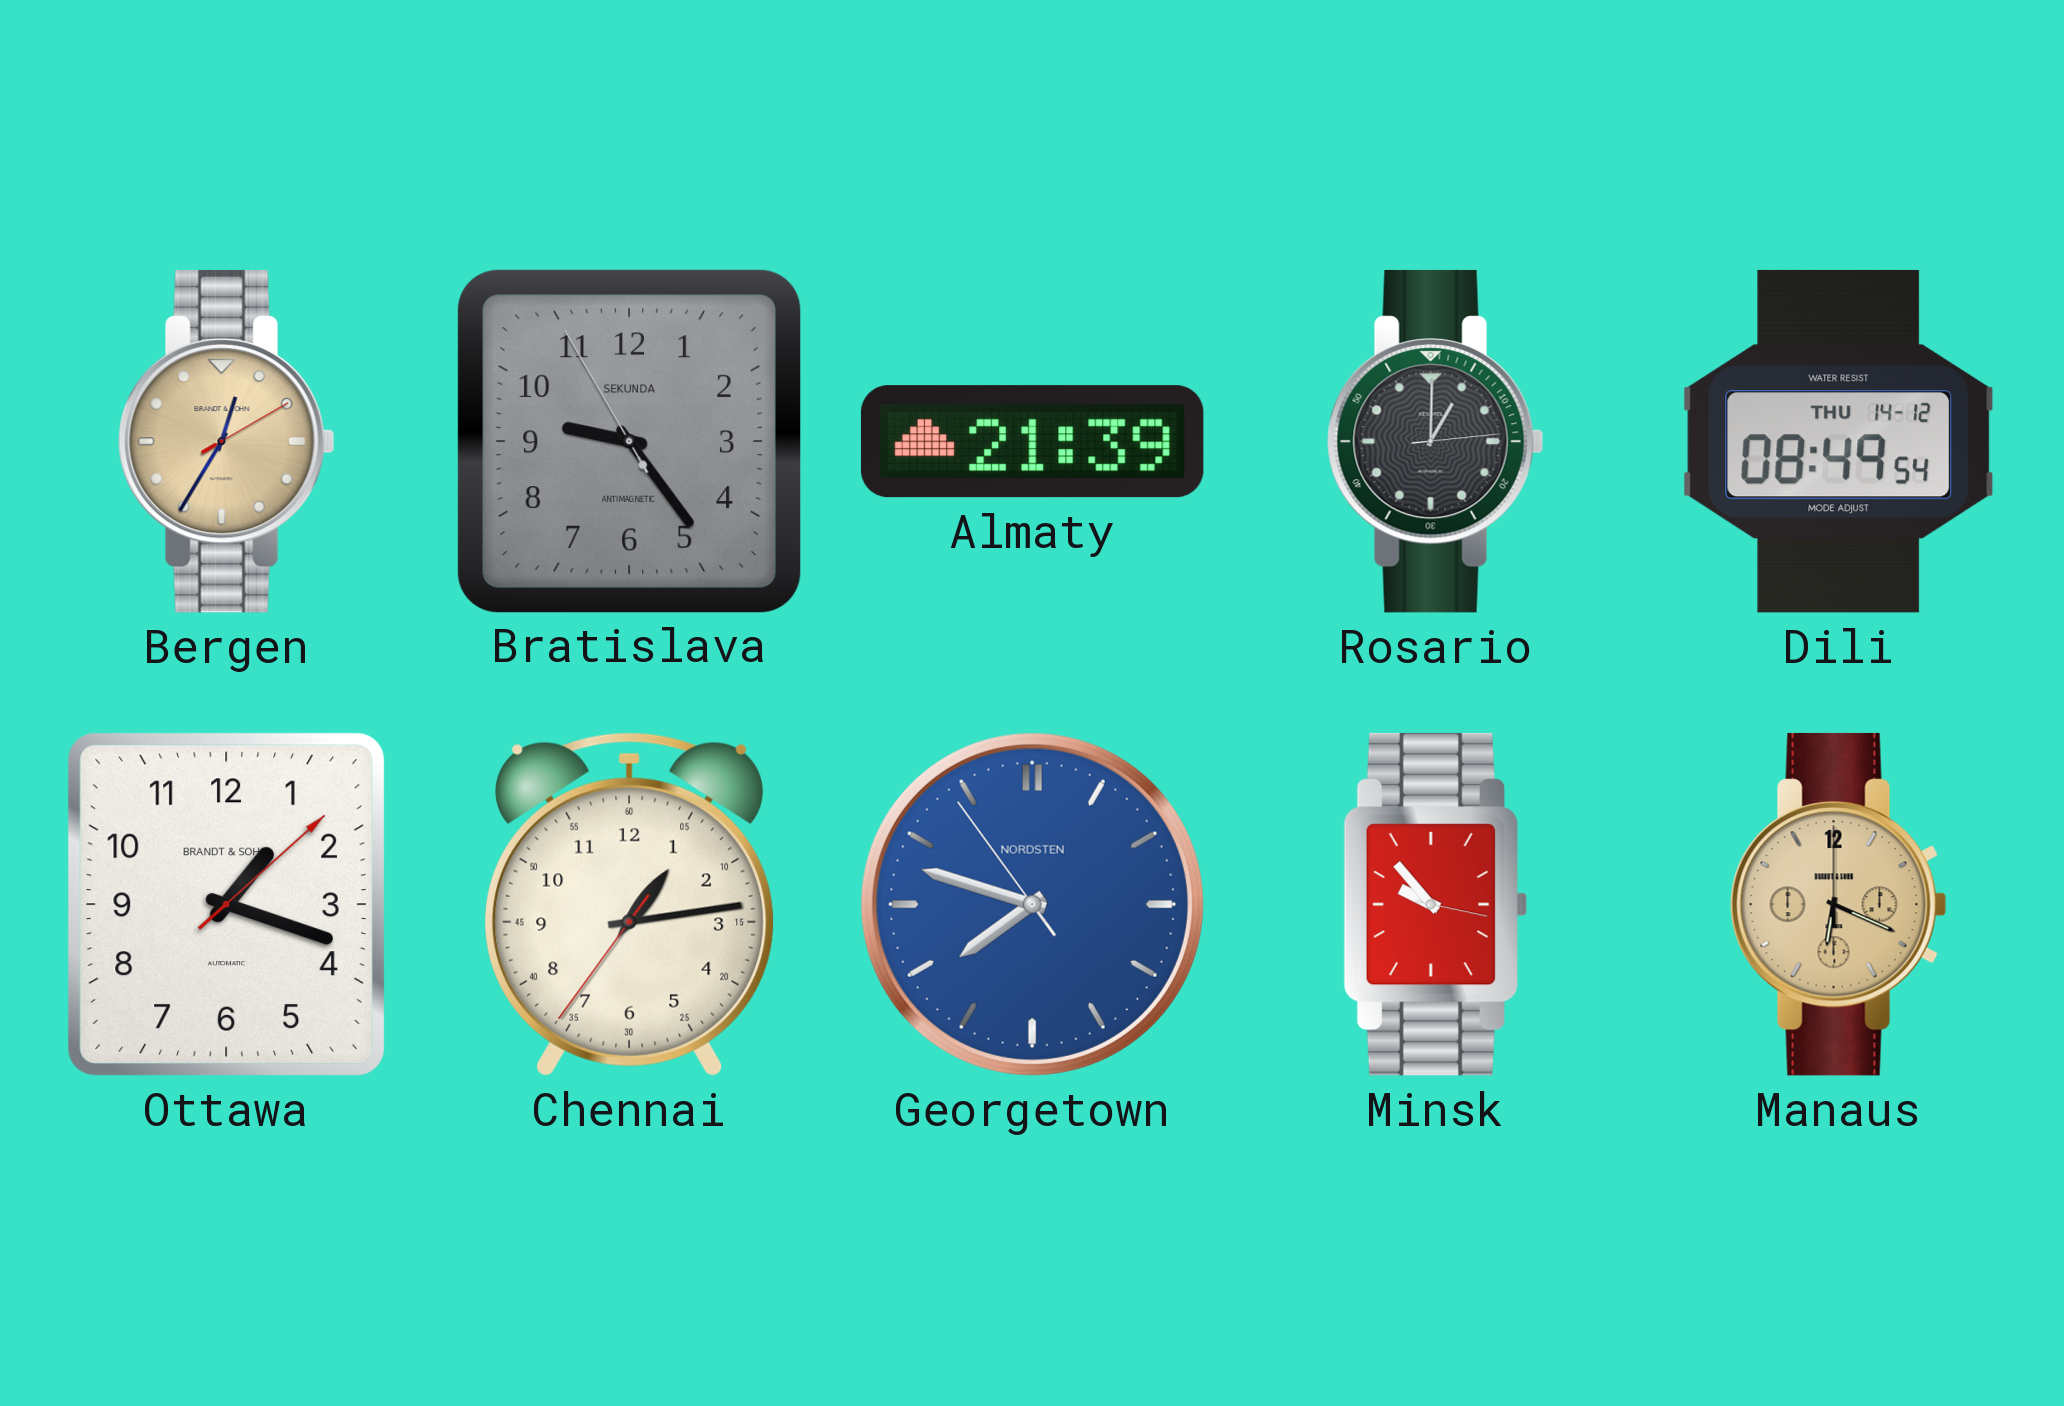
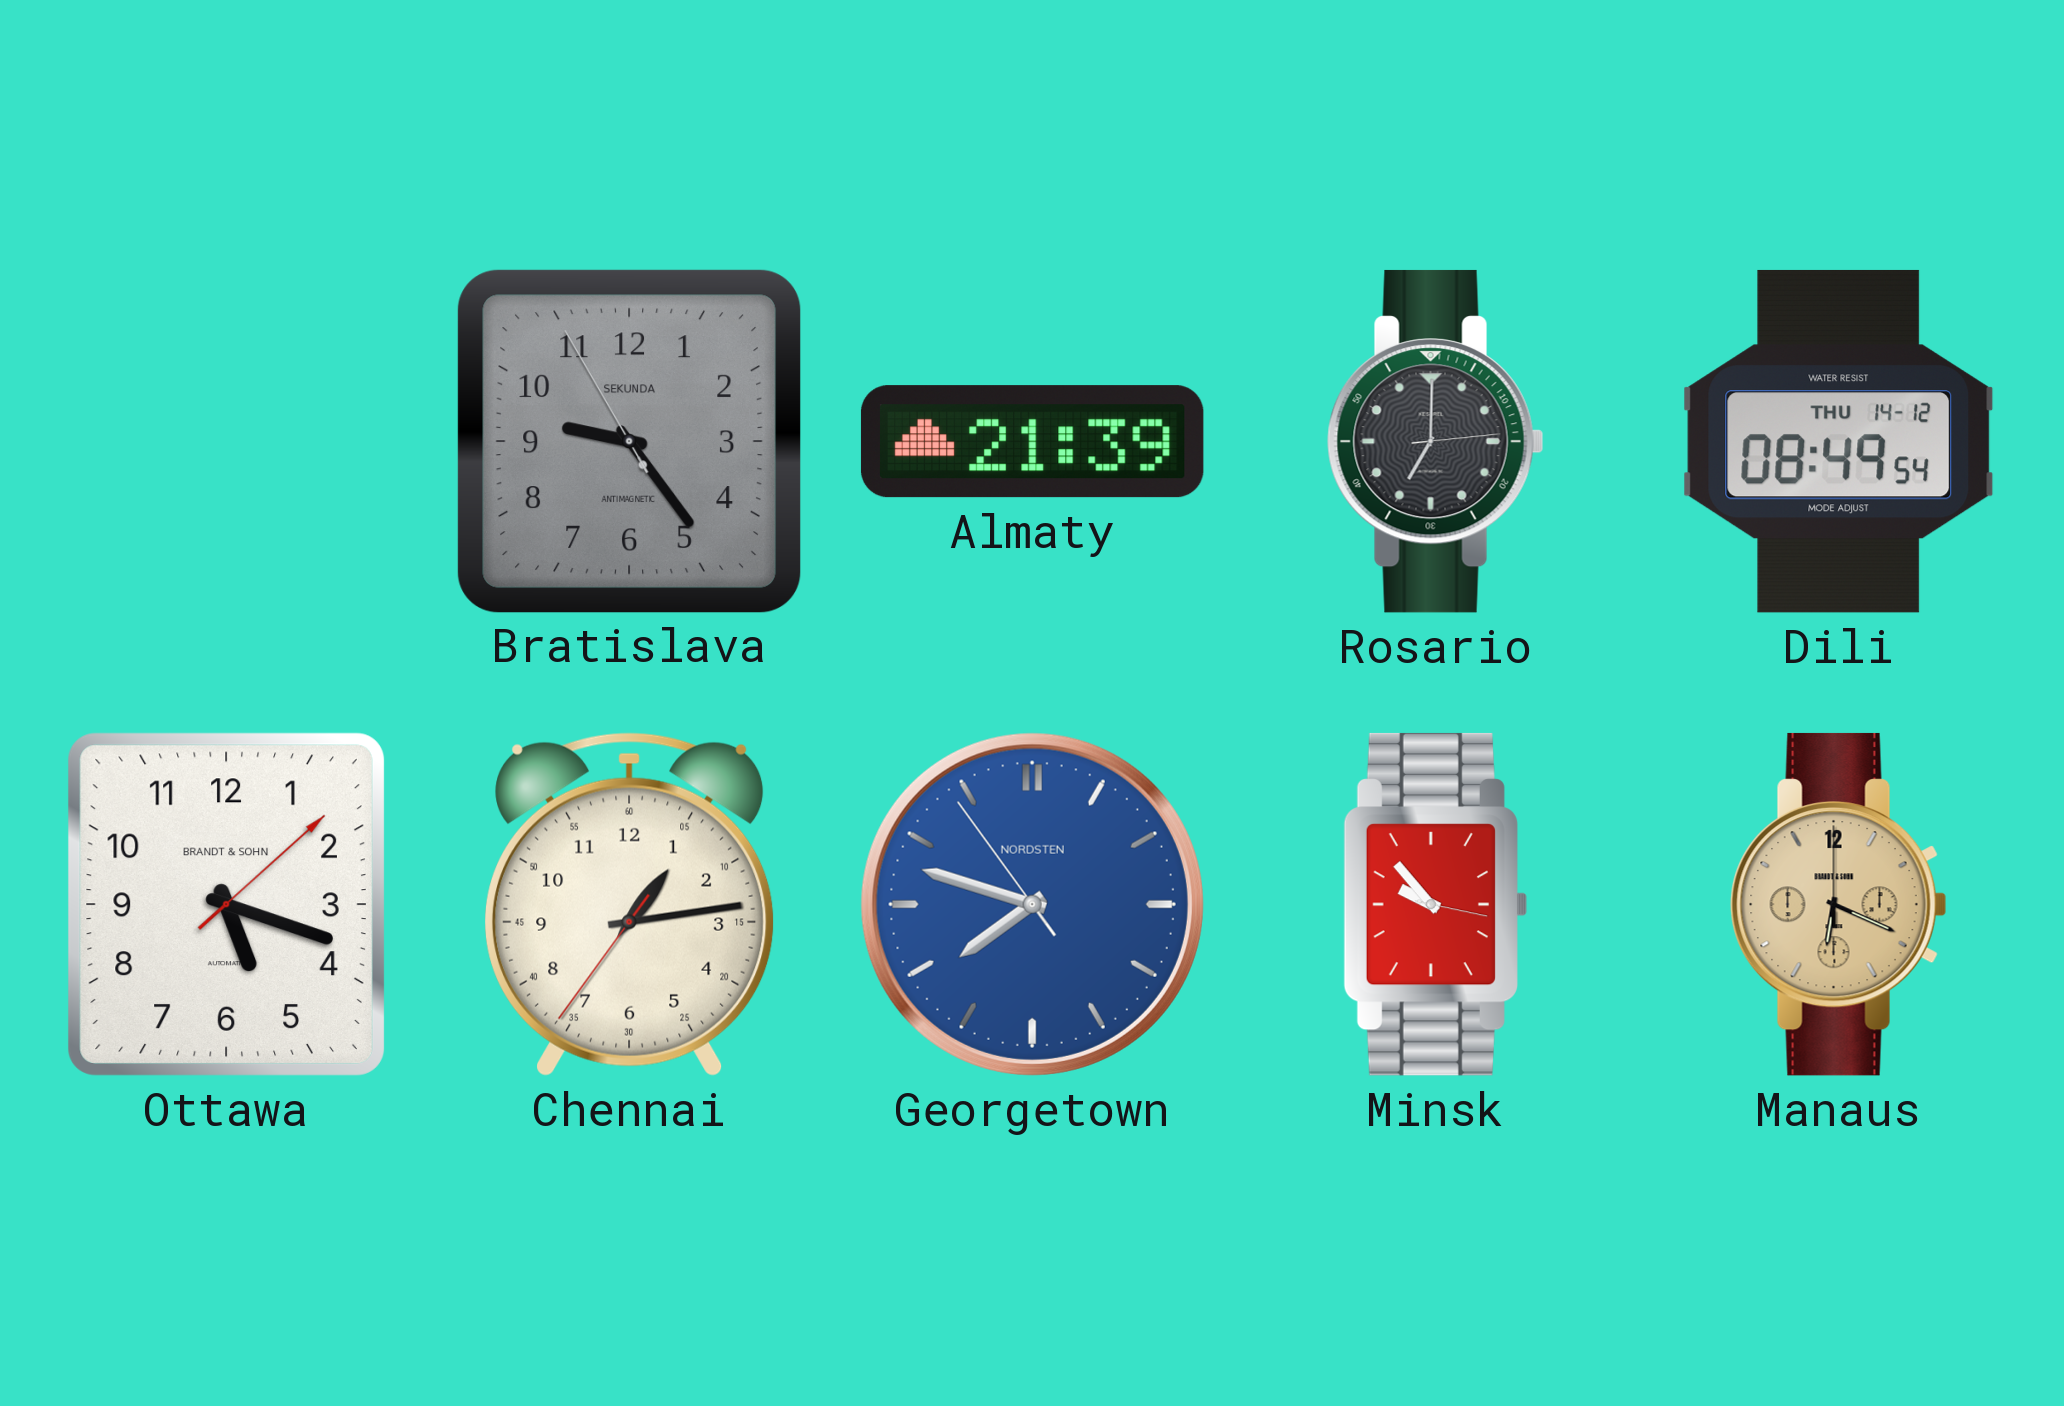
Bergen: 12:35 -> none
Rosario: 1:00 -> 7:00
Ottawa: 1:18 -> 5:18
